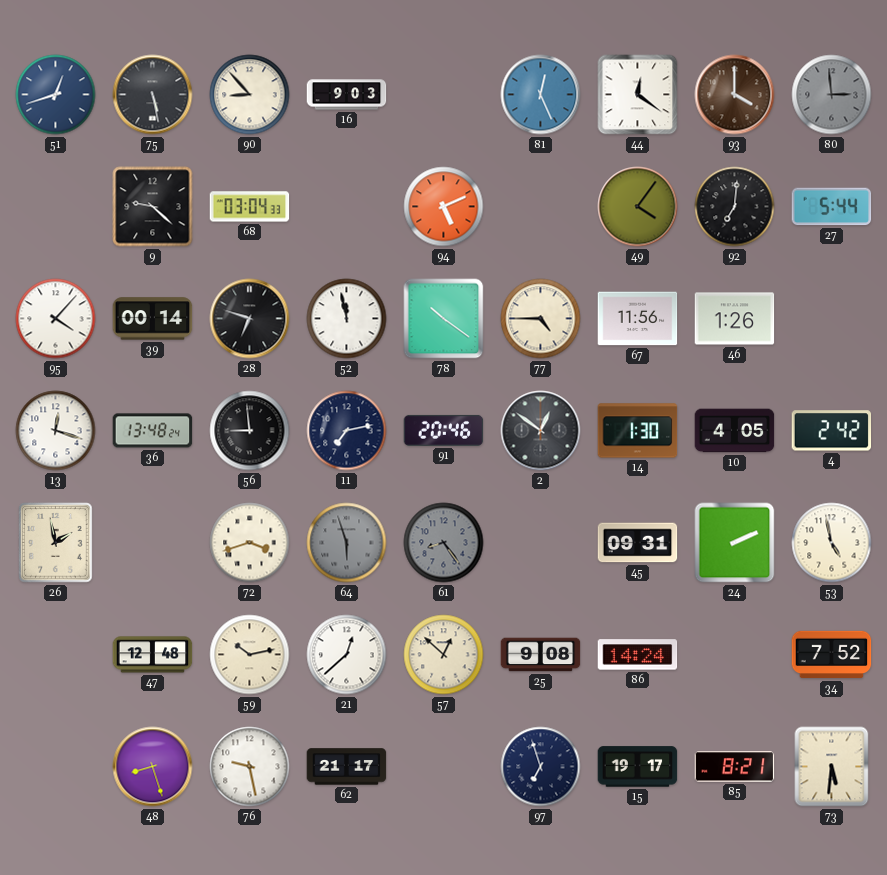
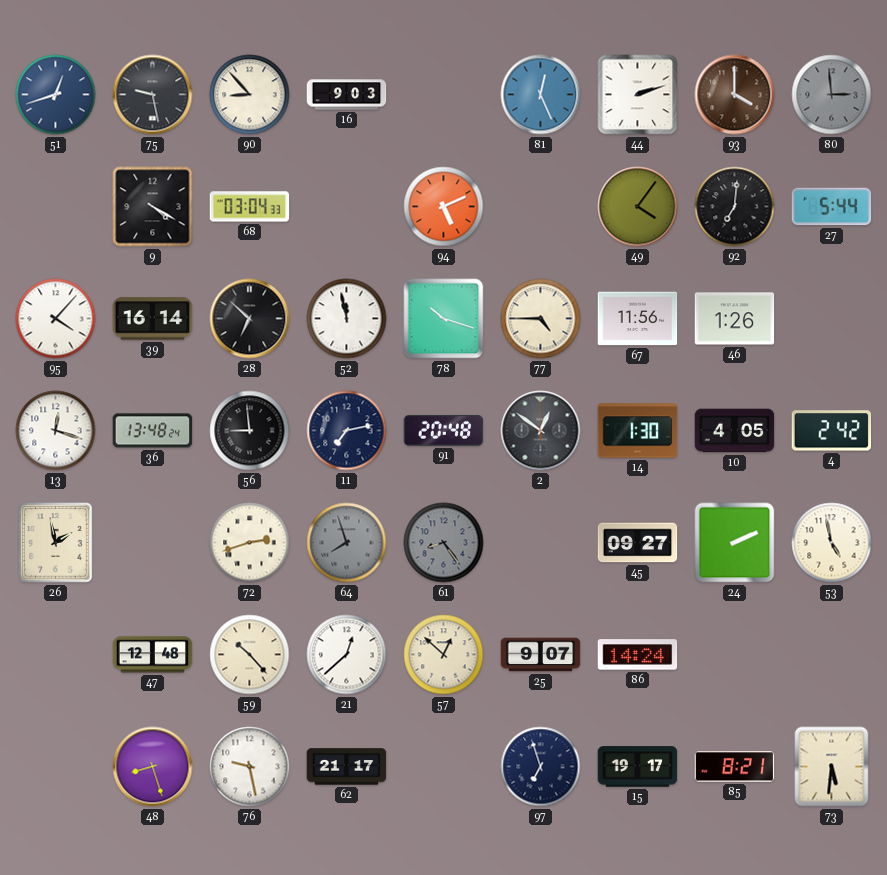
75: 5:28 -> 9:28
44: 12:21 -> 2:12
9: 9:22 -> 4:20
39: 00:14 -> 16:14
28: 6:48 -> 6:52
78: 10:21 -> 10:18
91: 20:46 -> 20:48
72: 3:42 -> 2:42
64: 5:57 -> 7:57
45: 09:31 -> 09:27
59: 10:13 -> 10:23
25: 9:08 -> 9:07
34: 7:52 -> none
